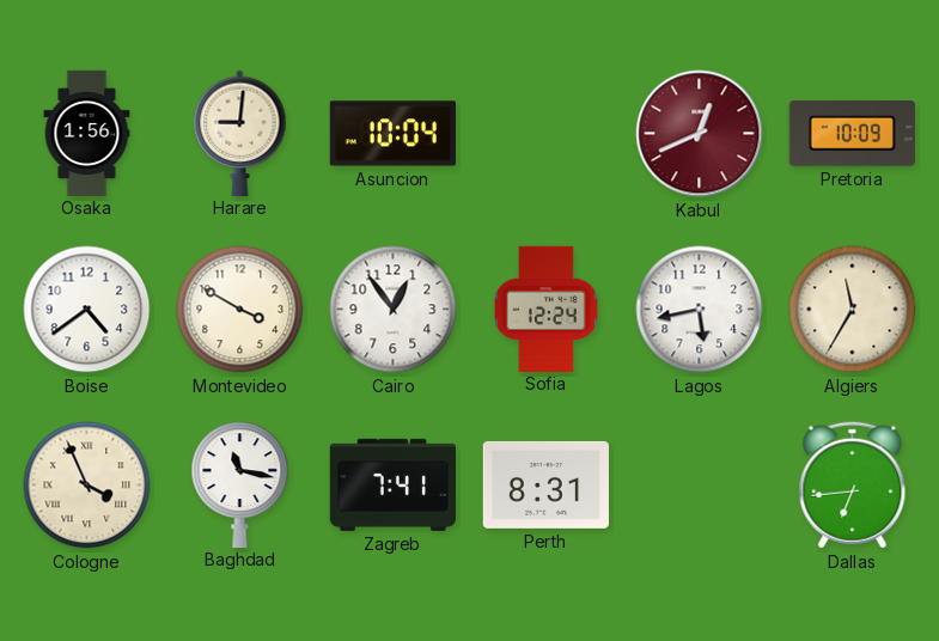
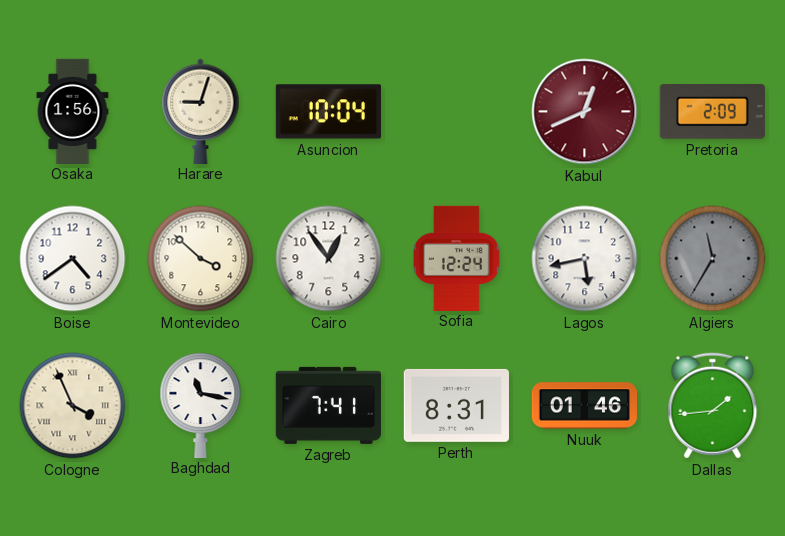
Harare: 9:01 -> 9:03
Pretoria: 10:09 -> 2:09
Montevideo: 3:50 -> 3:52
Algiers dial: cream -> grey
Nuuk: none -> 01:46
Dallas: 6:44 -> 1:44
